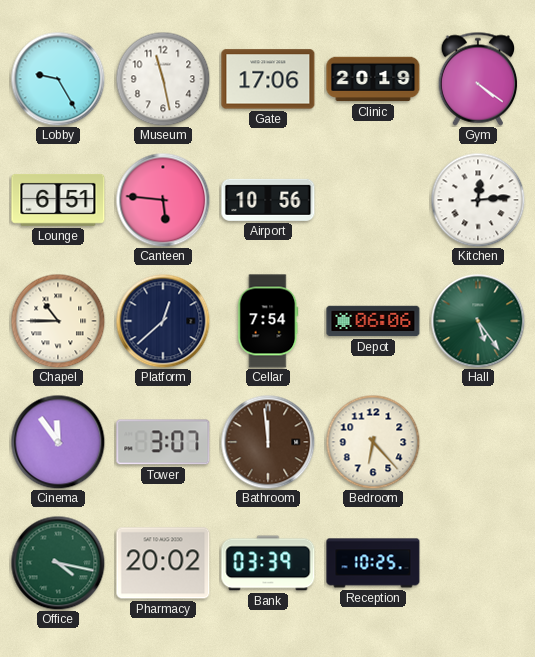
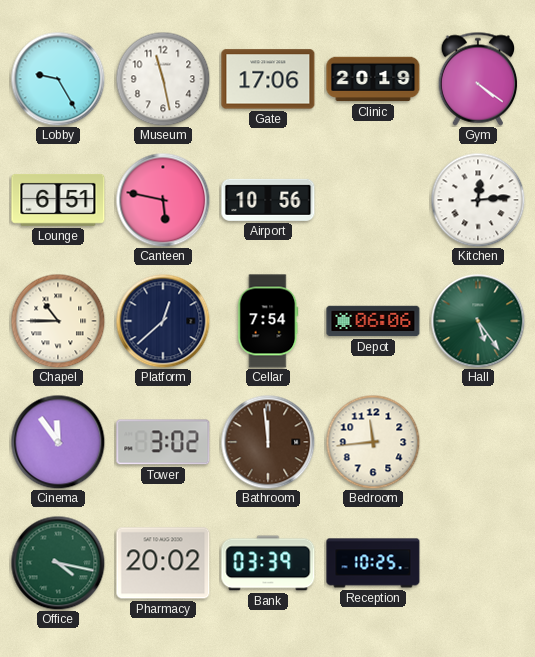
Canteen: 5:46 -> 5:47
Tower: 3:07 -> 3:02
Bedroom: 6:23 -> 11:44
